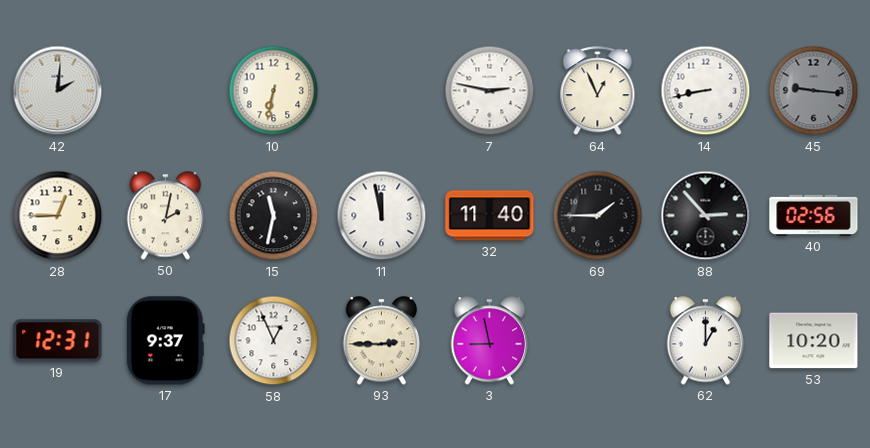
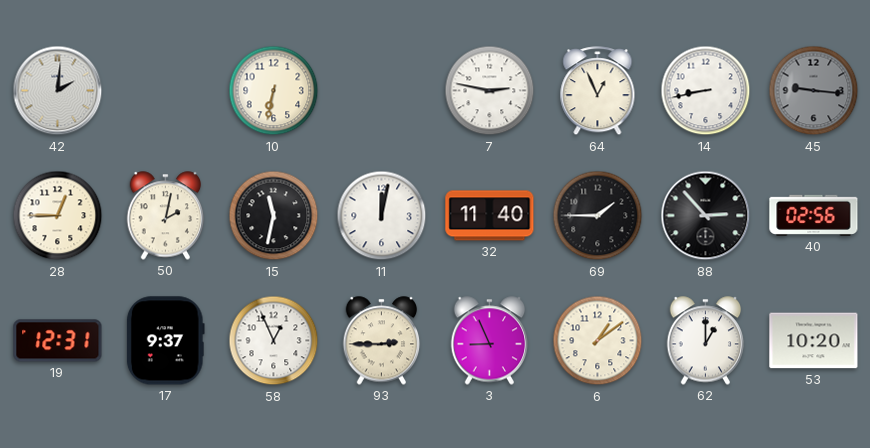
11: 11:58 -> 12:02
3: 8:58 -> 8:56
6: none -> 1:09
